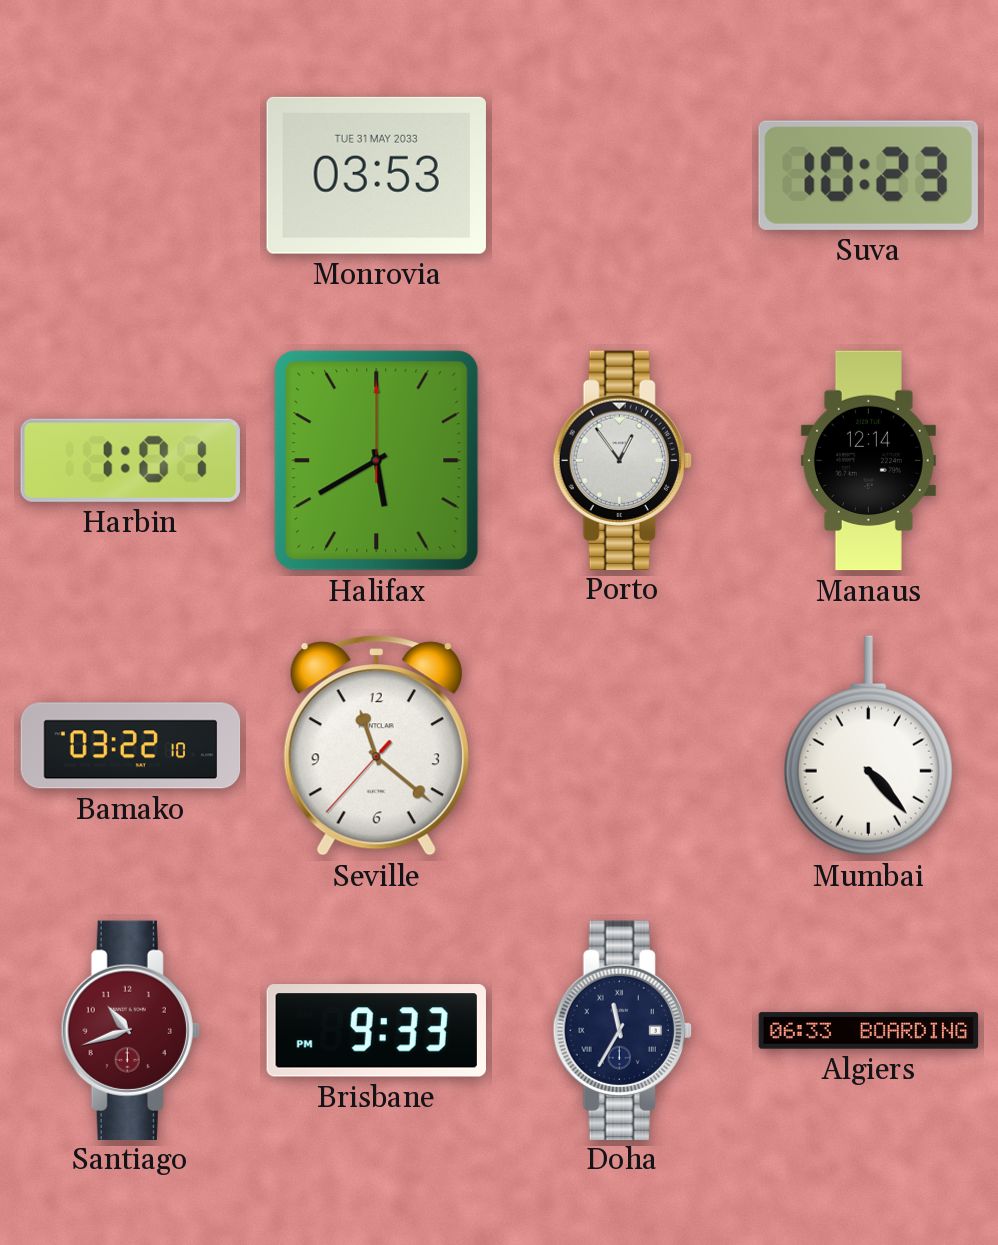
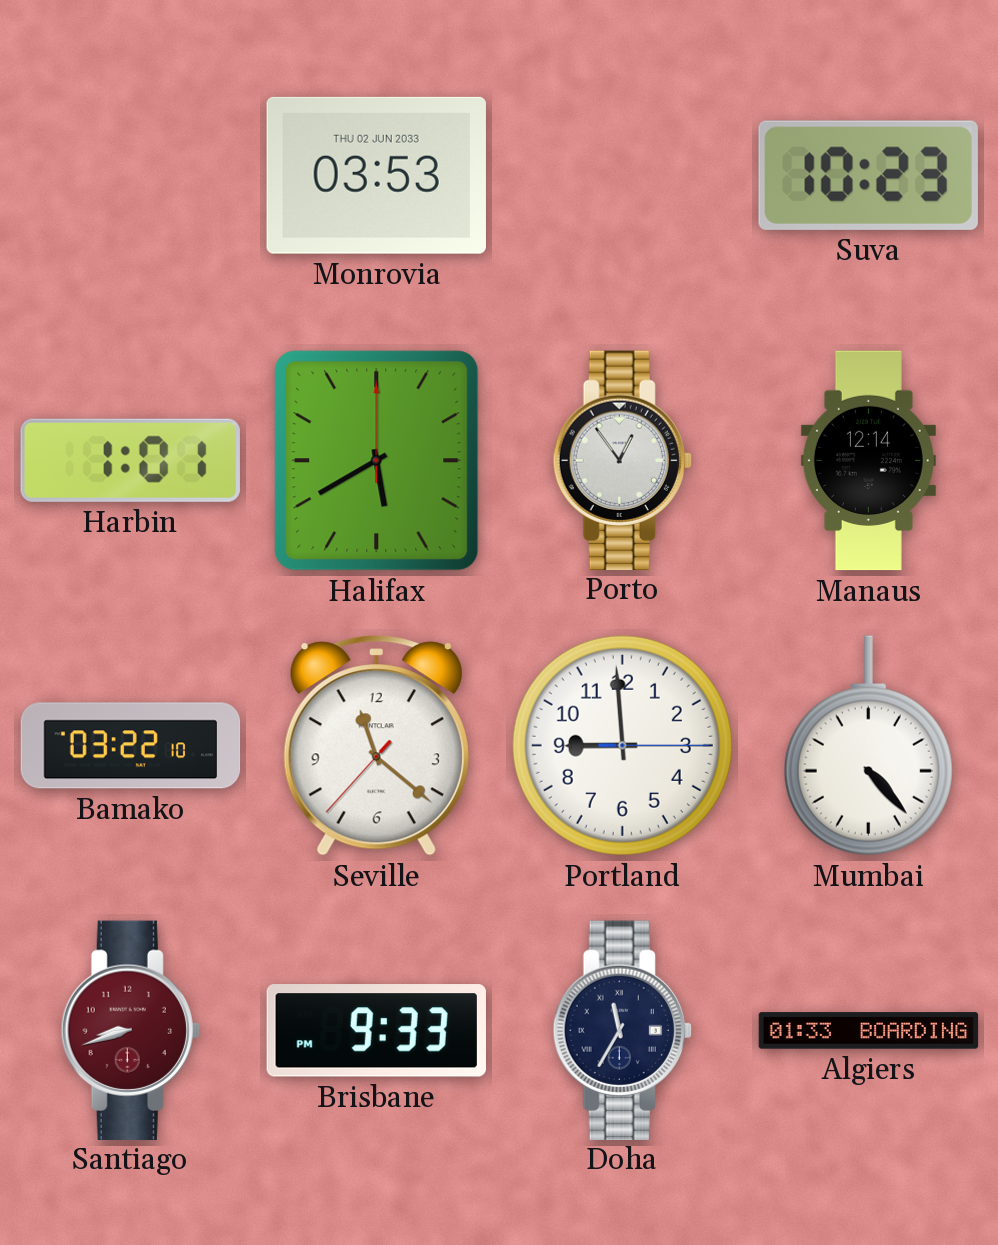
Monrovia date: TUE 31 MAY 2033 -> THU 02 JUN 2033
Portland: none -> 8:59
Santiago: 10:42 -> 8:42
Algiers: 06:33 -> 01:33
